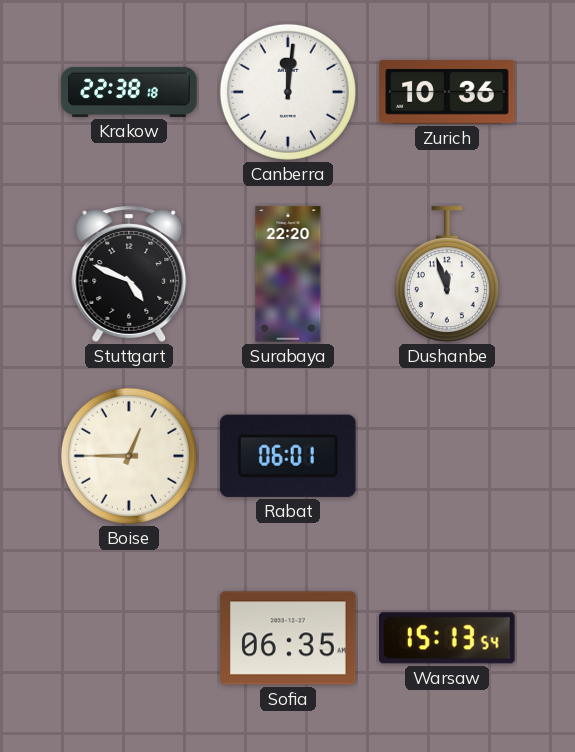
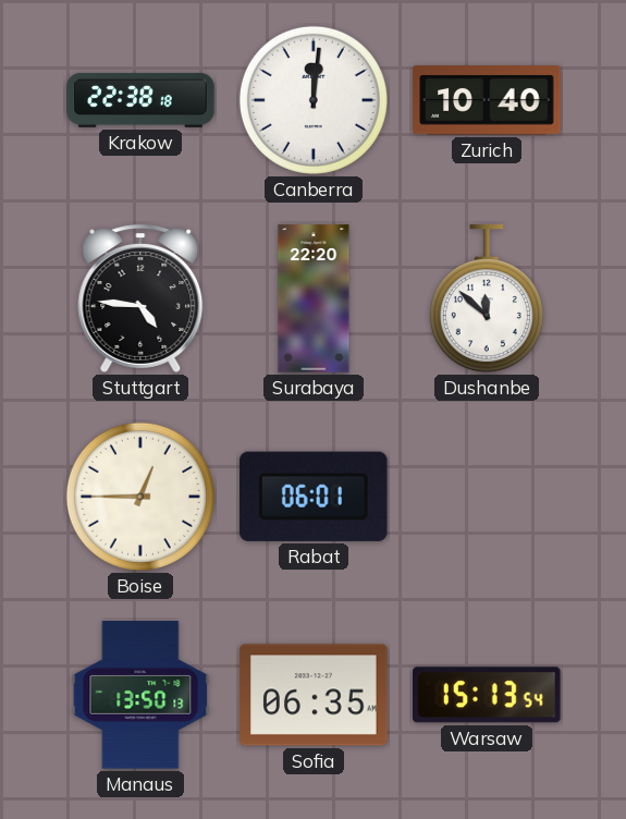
Zurich: 10:36 -> 10:40
Stuttgart: 4:49 -> 4:46
Dushanbe: 11:57 -> 11:52
Manaus: none -> 13:50
